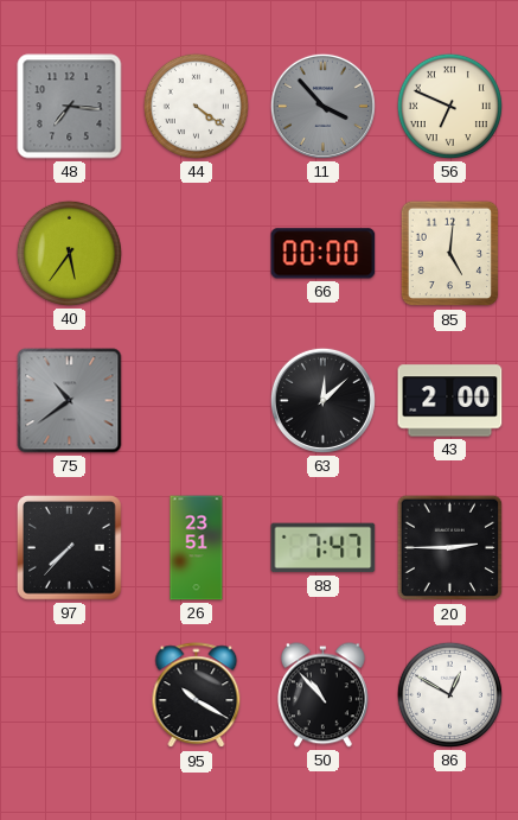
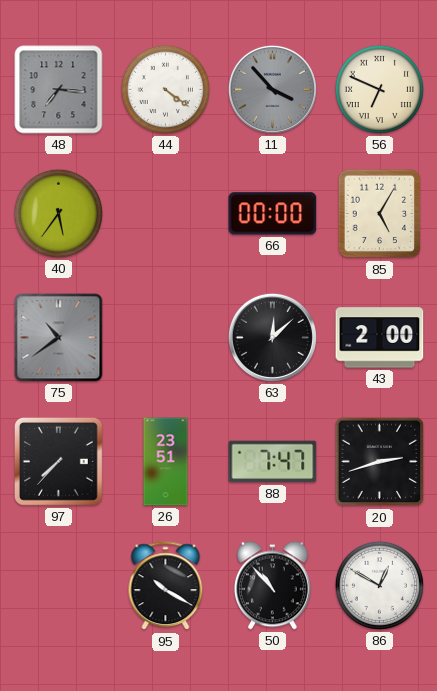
85: 5:01 -> 5:05
20: 2:45 -> 2:42
